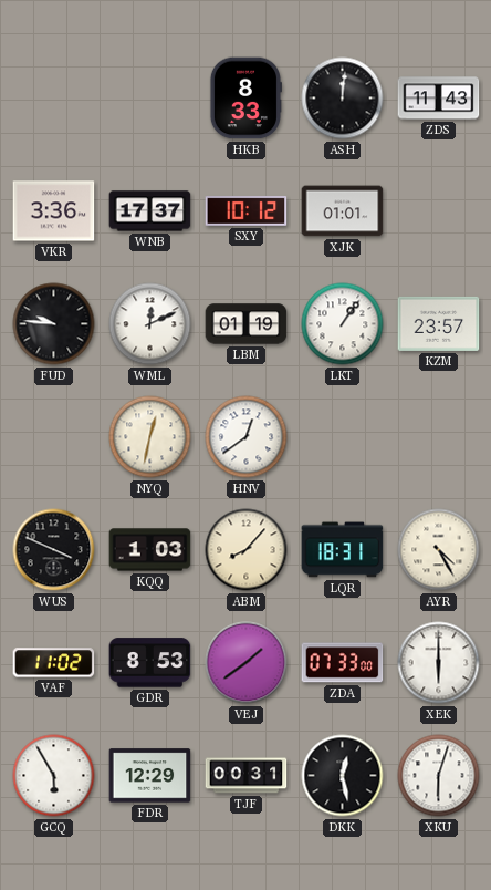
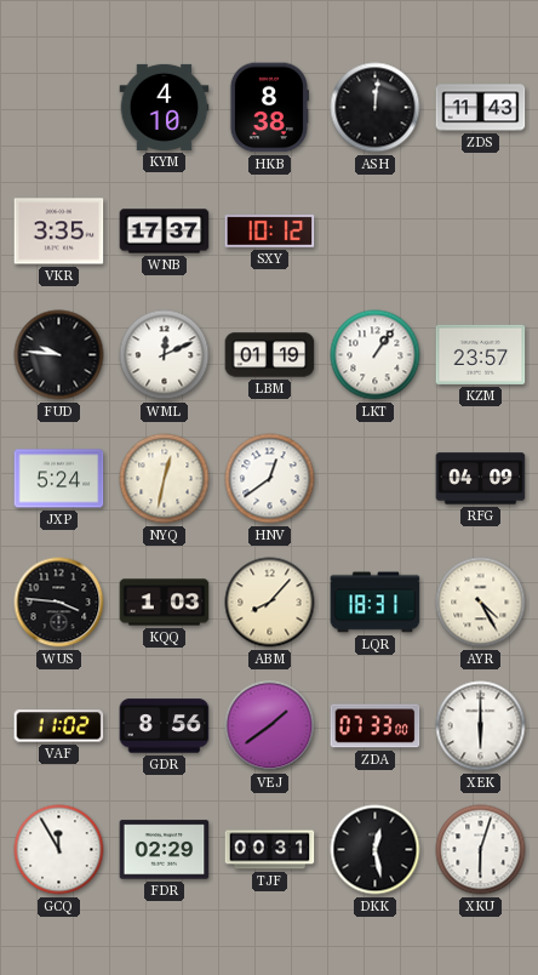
KYM: none -> 4:10
HKB: 8:33 -> 8:38
VKR: 3:36 -> 3:35
XJK: 01:01 -> none
JXP: none -> 5:24
RFG: none -> 04:09
WUS: 3:49 -> 3:46
GDR: 8:53 -> 8:56
GCQ: 5:55 -> 11:55
FDR: 12:29 -> 02:29
